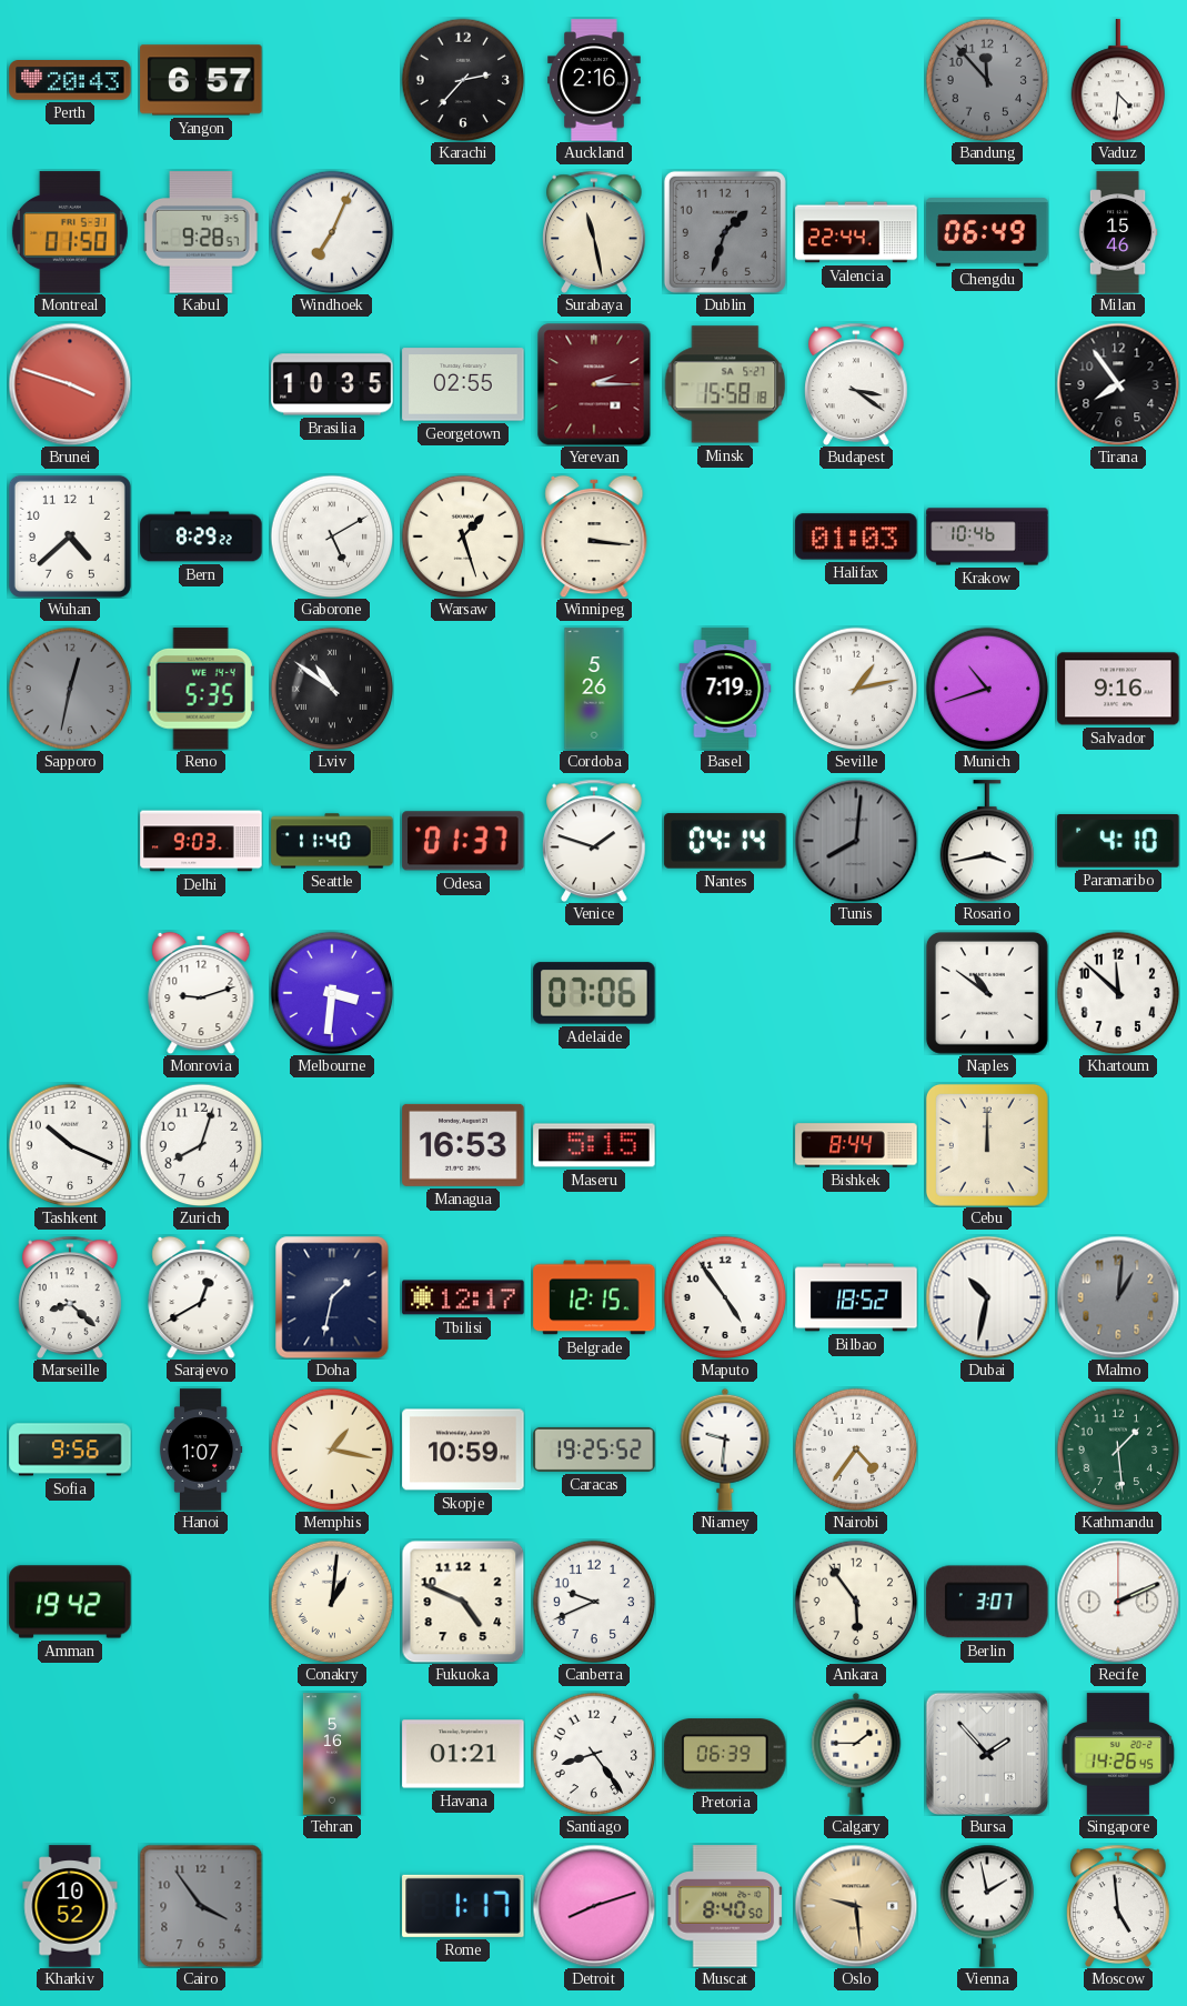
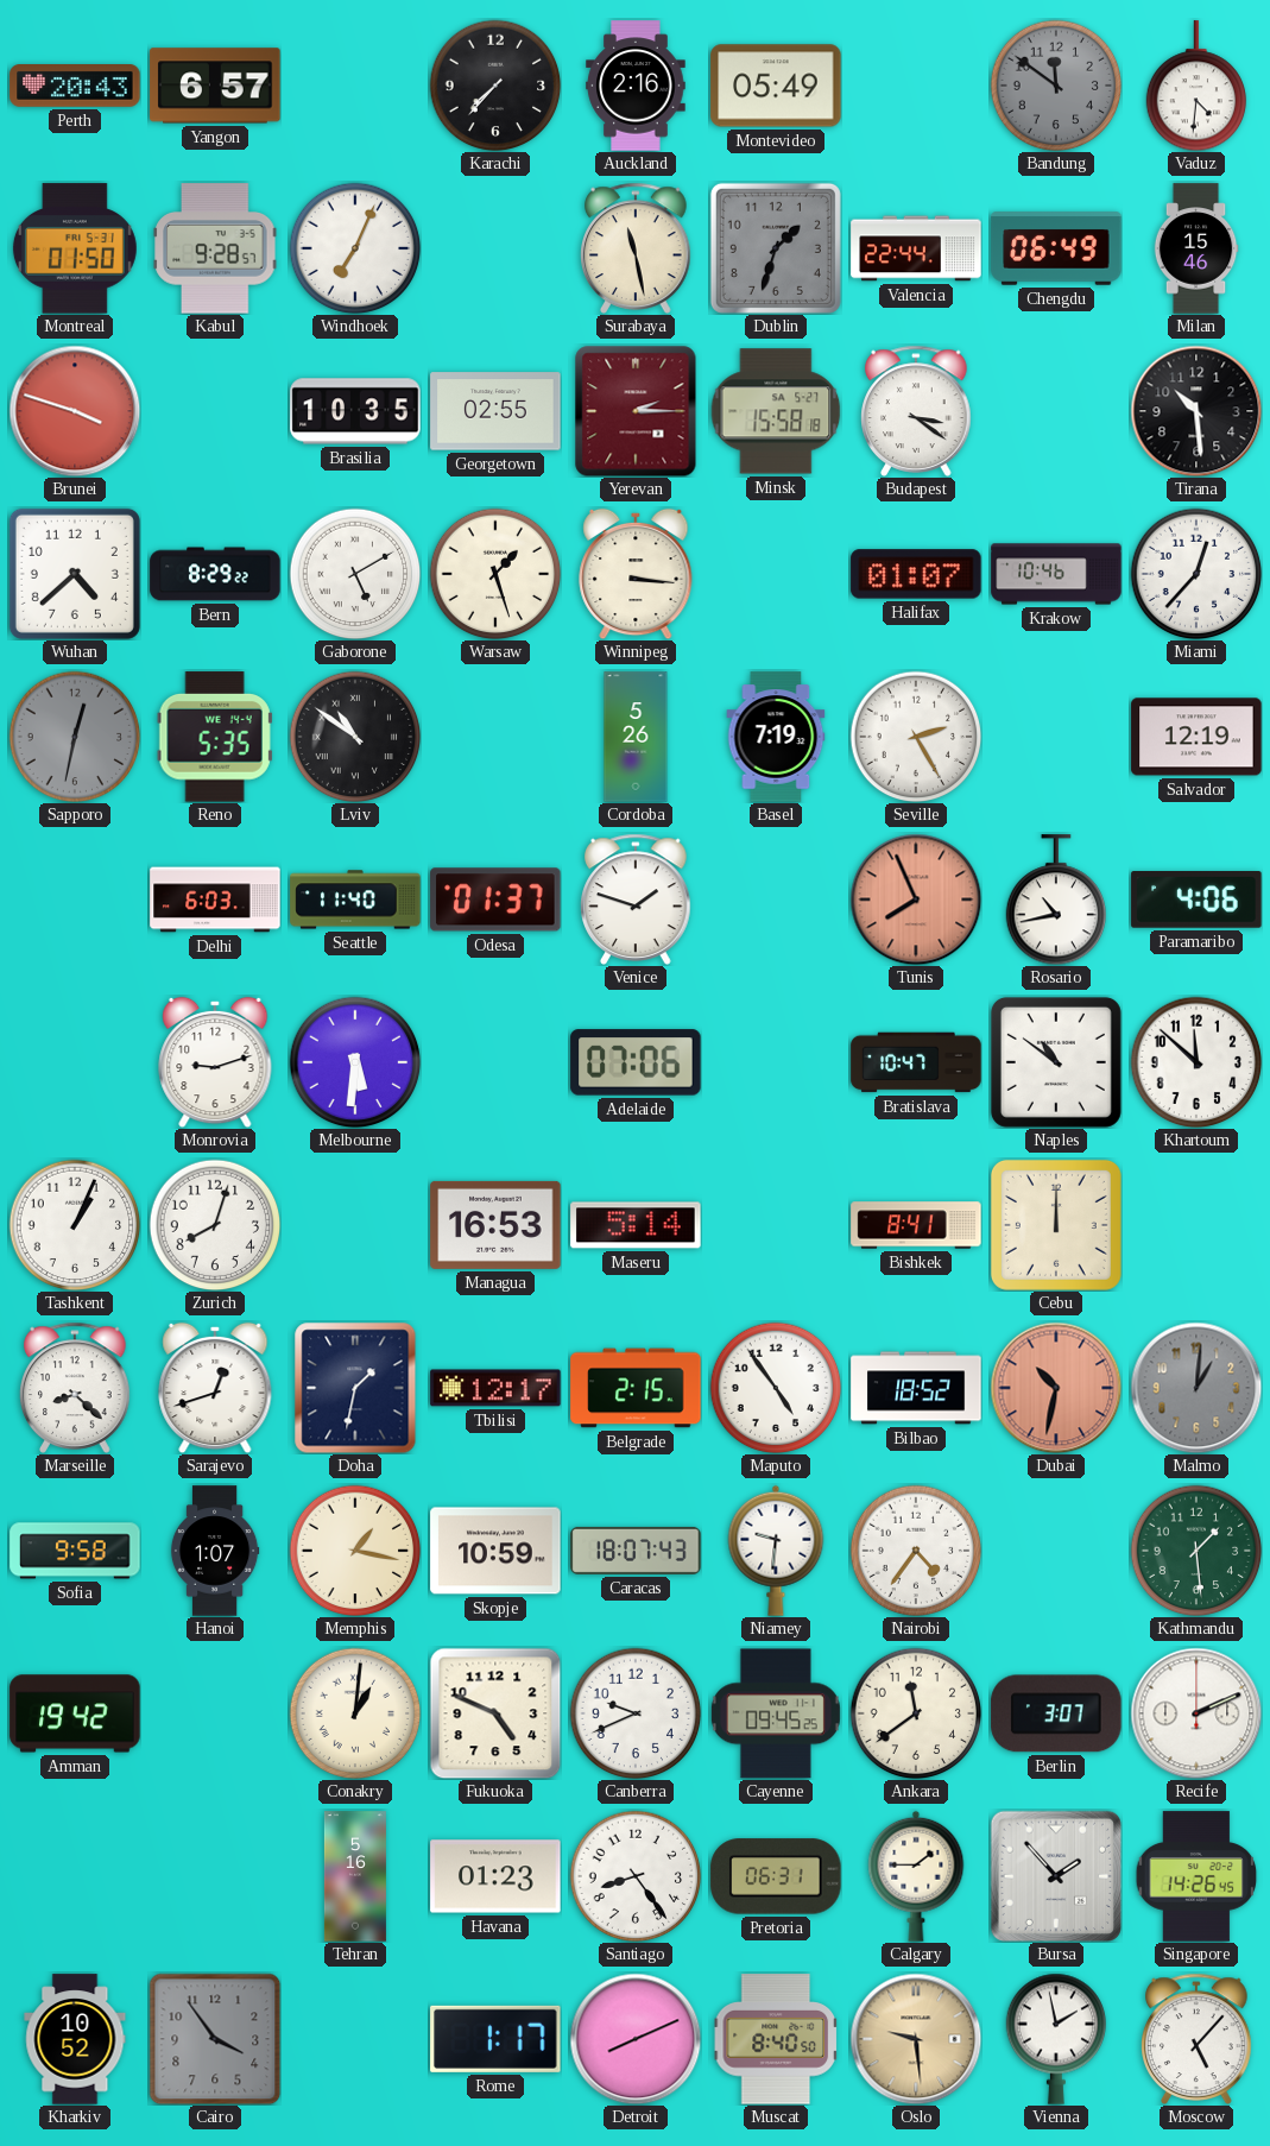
Karachi: 2:37 -> 7:37
Montevideo: none -> 05:49
Bandung: 11:53 -> 11:51
Tirana: 7:54 -> 10:29
Halifax: 01:03 -> 01:07
Miami: none -> 12:37
Seville: 1:13 -> 2:25
Munich: 10:42 -> none
Salvador: 9:16 -> 12:19
Delhi: 9:03 -> 6:03
Nantes: 04:14 -> none
Tunis: 8:01 -> 7:56
Tunis dial: grey -> salmon
Rosario: 3:43 -> 10:43
Paramaribo: 4:10 -> 4:06
Melbourne: 3:31 -> 5:31
Bratislava: none -> 10:47
Tashkent: 10:19 -> 1:04
Maseru: 5:15 -> 5:14
Bishkek: 8:44 -> 8:41
Sarajevo: 12:40 -> 12:42
Belgrade: 12:15 -> 2:15
Dubai dial: white -> salmon
Sofia: 9:56 -> 9:58
Caracas: 19:25 -> 18:07
Cayenne: none -> 09:45
Ankara: 5:54 -> 11:39
Havana: 01:21 -> 01:23
Pretoria: 06:39 -> 06:31
Detroit: 8:12 -> 8:11
Moscow: 4:59 -> 5:07
